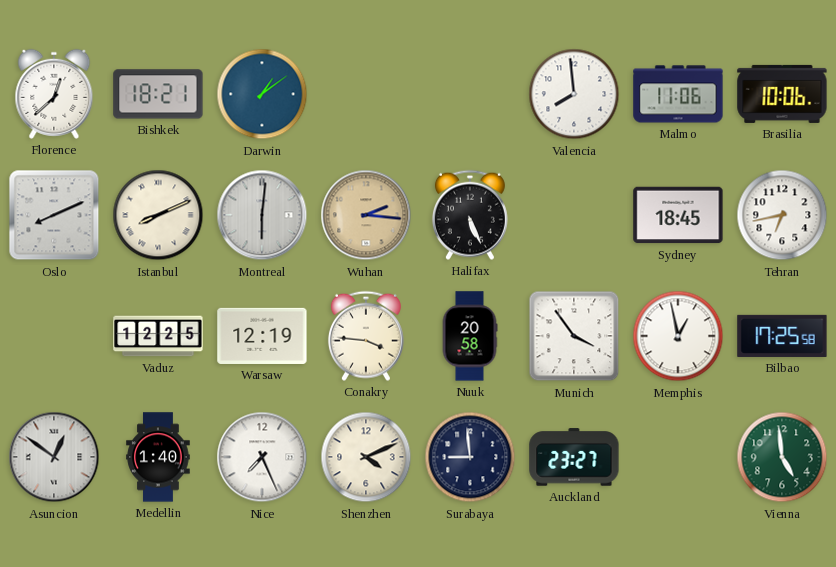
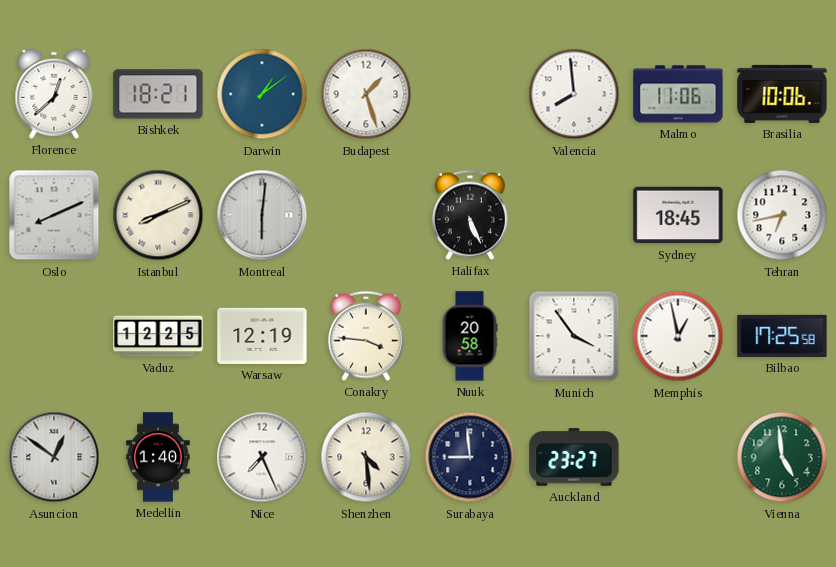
Budapest: none -> 1:27
Wuhan: 2:16 -> none
Shenzhen: 4:11 -> 4:29
